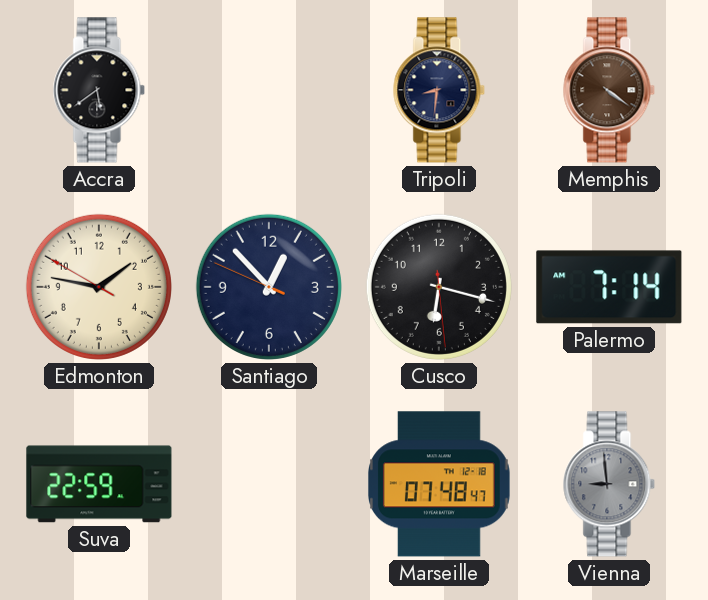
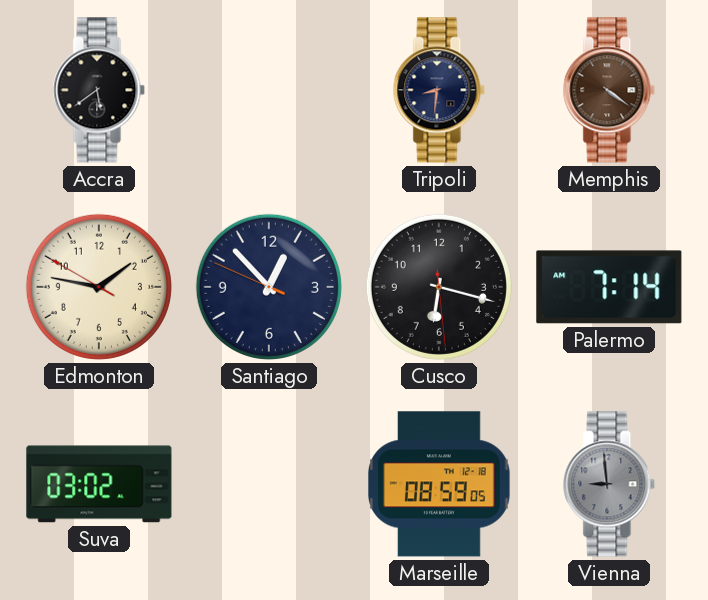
Suva: 22:59 -> 03:02
Marseille: 07:48 -> 08:59
